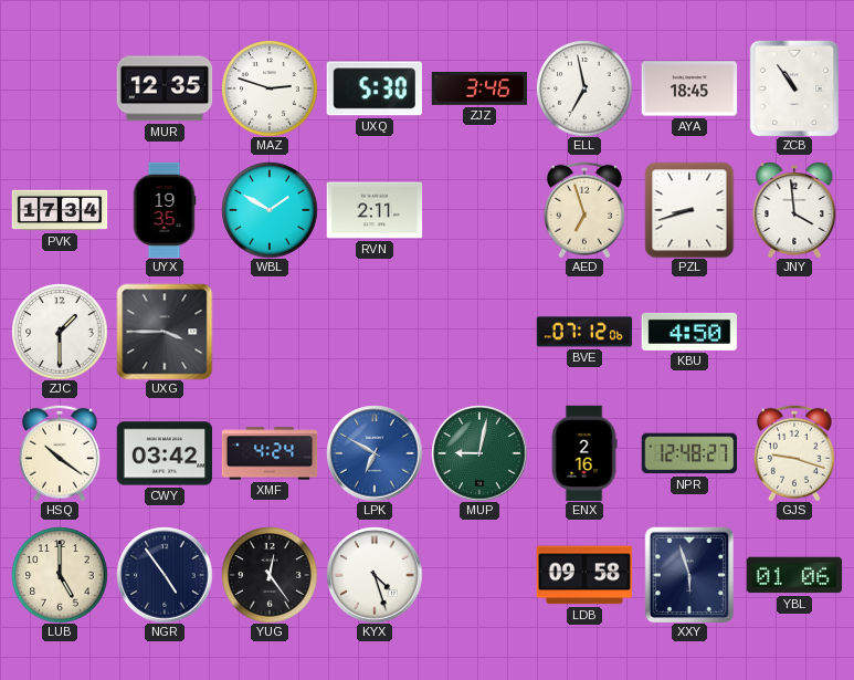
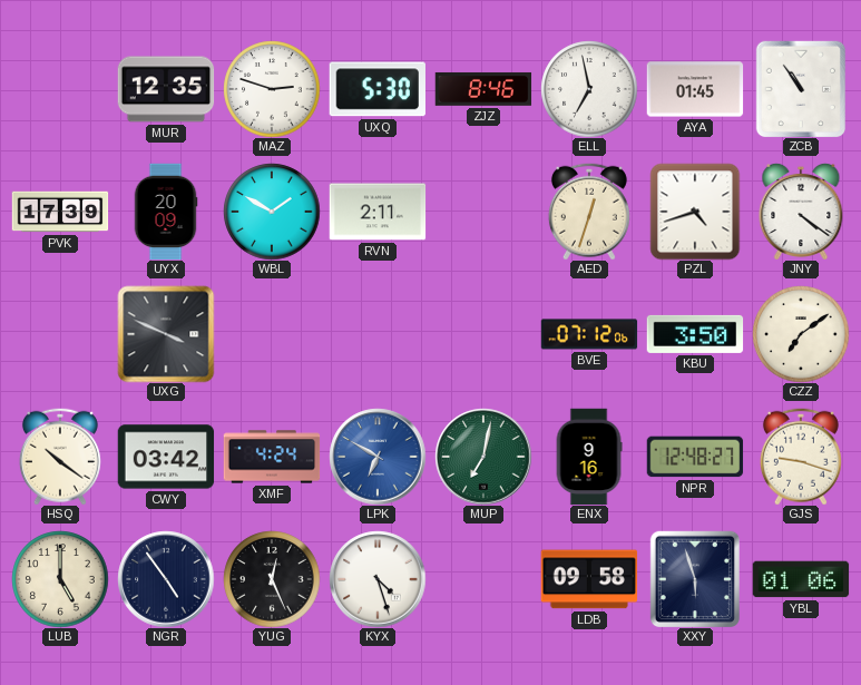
ZJZ: 3:46 -> 8:46
AYA: 18:45 -> 01:45
PVK: 17:34 -> 17:39
UYX: 19:35 -> 20:09
AED: 6:57 -> 12:33
PZL: 8:42 -> 4:42
JNY: 3:59 -> 4:21
ZJC: 1:30 -> none
UXG: 3:45 -> 3:49
KBU: 4:50 -> 3:50
CZZ: none -> 7:09
MUP: 9:02 -> 7:02
ENX: 2:16 -> 9:16
YUG: 12:24 -> 12:26
